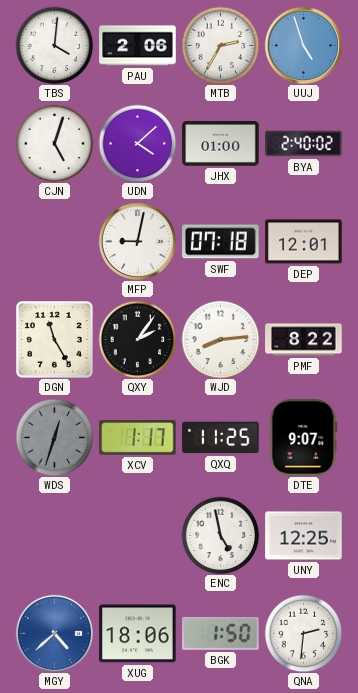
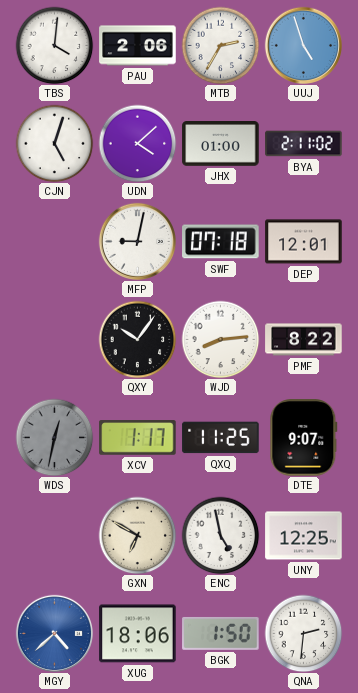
BYA: 2:40 -> 2:11
DGN: 11:25 -> none
QXY: 2:06 -> 10:06
WDS: 12:33 -> 12:32
GXN: none -> 6:50
